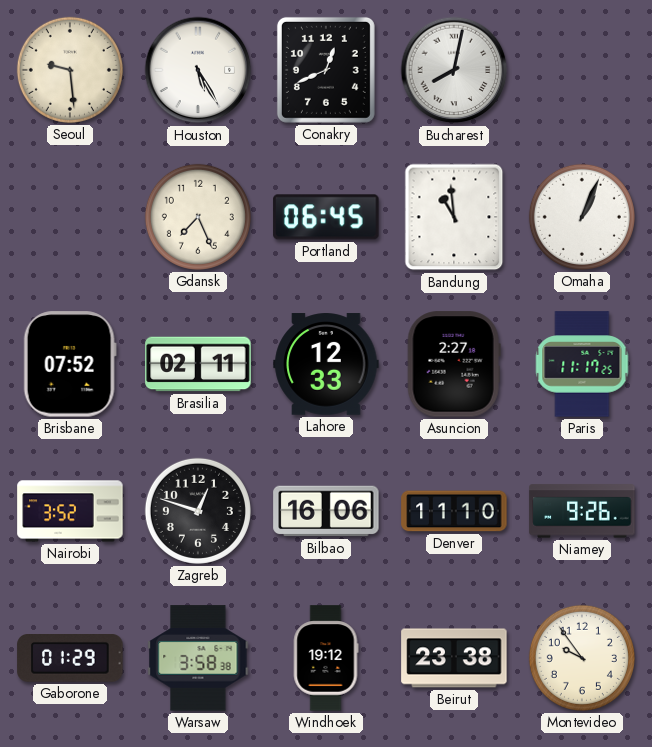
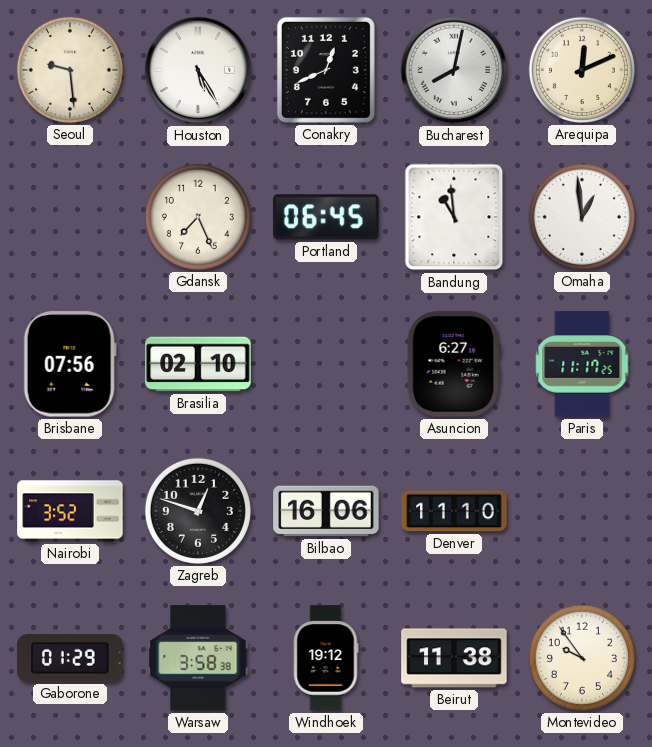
Arequipa: none -> 12:11
Omaha: 1:04 -> 12:59
Brisbane: 07:52 -> 07:56
Brasilia: 02:11 -> 02:10
Lahore: 12:33 -> none
Asuncion: 2:27 -> 6:27
Niamey: 9:26 -> none
Beirut: 23:38 -> 11:38
